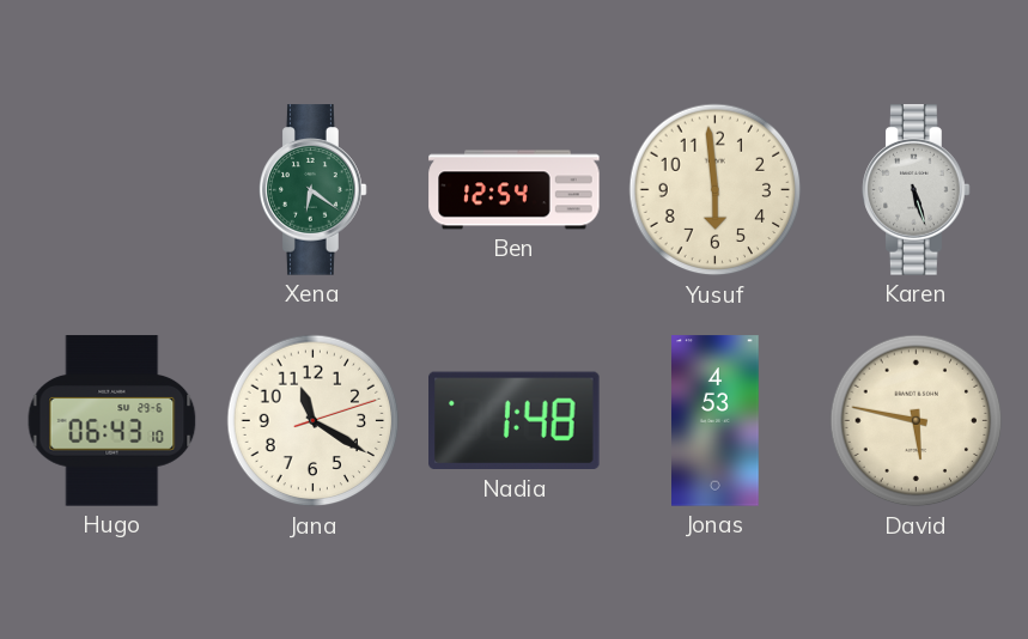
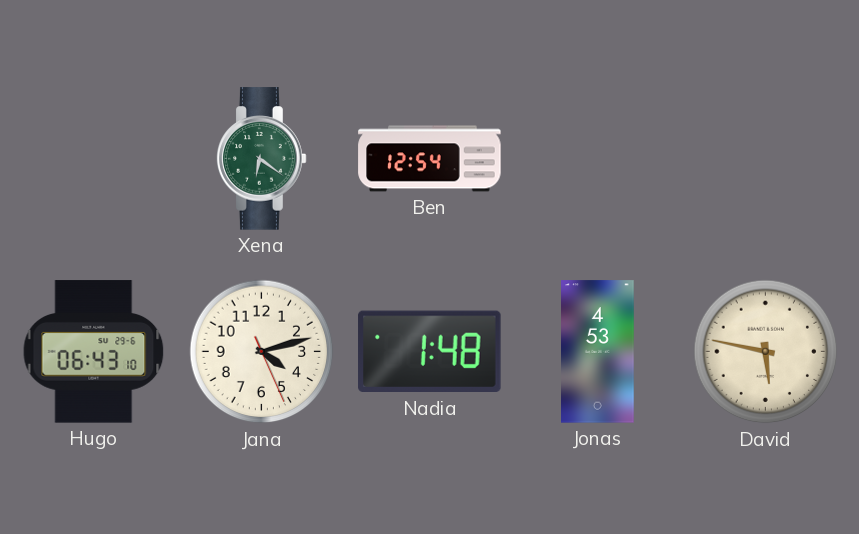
Yusuf: 5:59 -> none
Karen: 5:27 -> none
Jana: 11:20 -> 4:12
